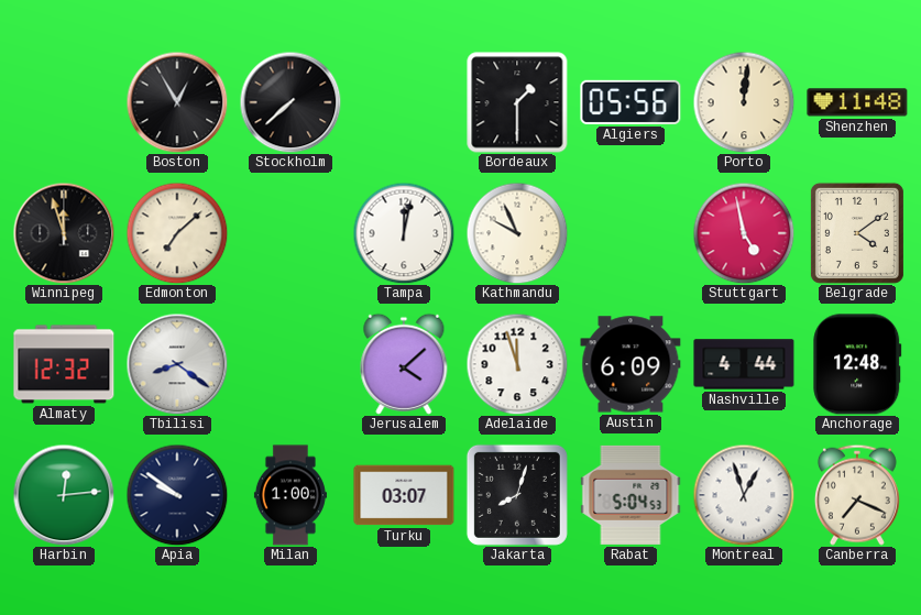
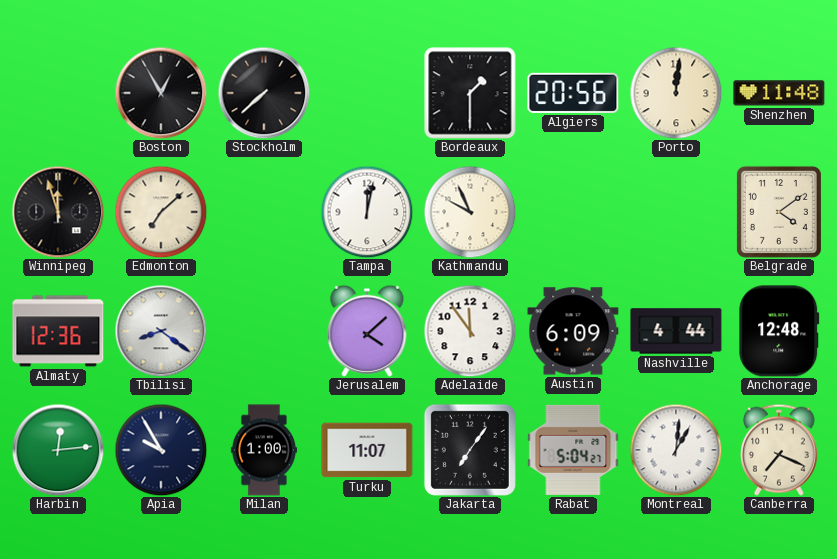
Algiers: 05:56 -> 20:56
Stuttgart: 4:58 -> none
Almaty: 12:32 -> 12:36
Adelaide: 11:57 -> 11:54
Apia: 9:51 -> 9:55
Turku: 03:07 -> 11:07
Jakarta: 8:03 -> 7:06
Rabat: 5:04:53 -> 5:04:27
Montreal: 12:57 -> 1:01
